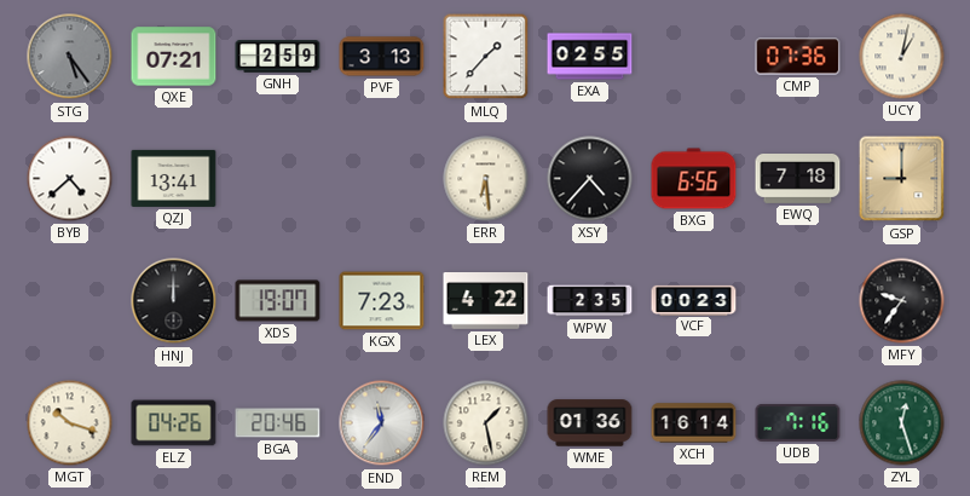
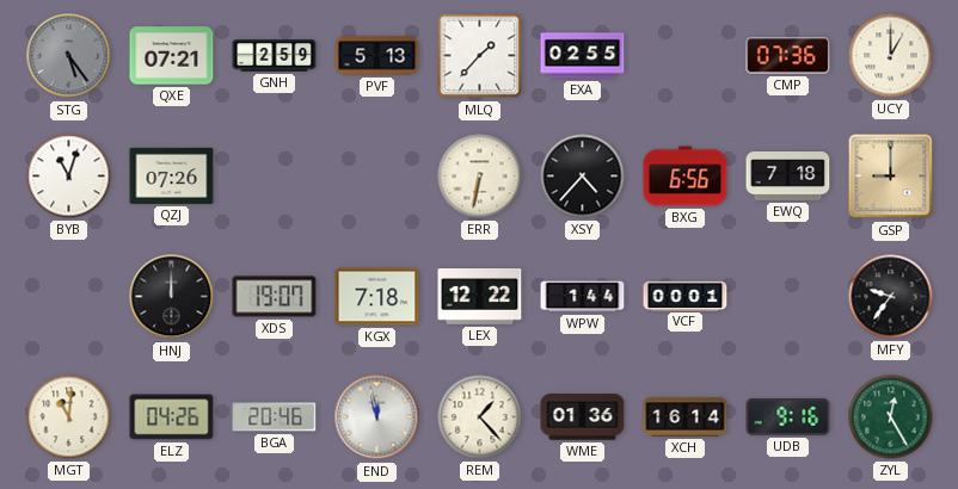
PVF: 3:13 -> 5:13
UCY: 1:02 -> 1:00
BYB: 4:38 -> 11:03
QZJ: 13:41 -> 07:26
ERR: 6:29 -> 6:32
KGX: 7:23 -> 7:18
LEX: 4:22 -> 12:22
WPW: 2:35 -> 1:44
VCF: 00:23 -> 00:01
MGT: 10:18 -> 11:01
END: 11:36 -> 11:58
REM: 1:28 -> 1:23
UDB: 7:16 -> 9:16
ZYL: 12:27 -> 12:25
